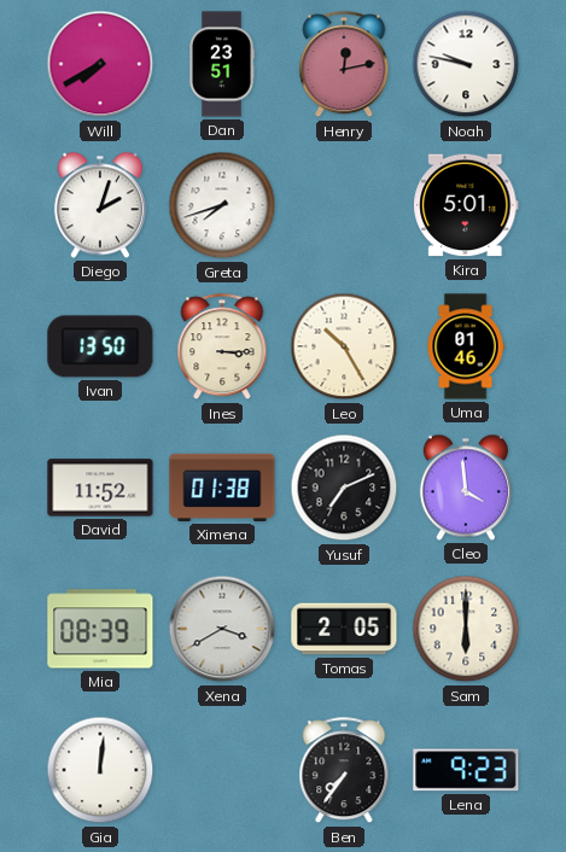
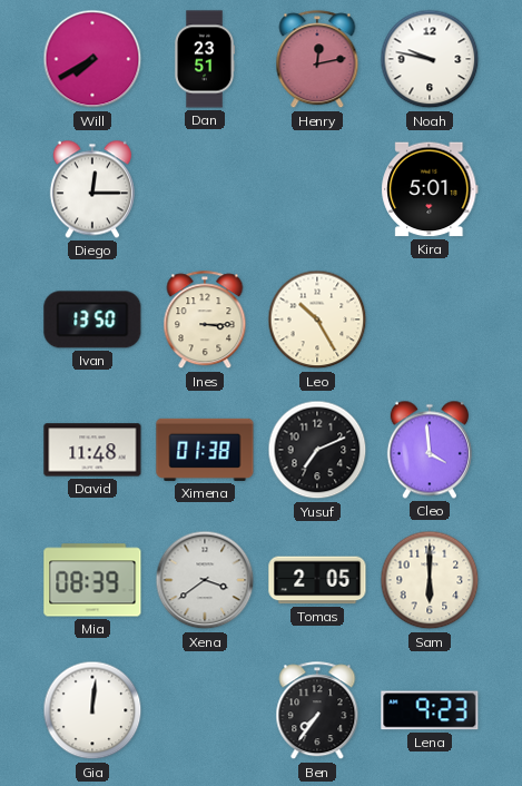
Diego: 2:03 -> 12:15
Greta: 7:42 -> none
Uma: 01:46 -> none
David: 11:52 -> 11:48
Xena: 3:40 -> 3:39
